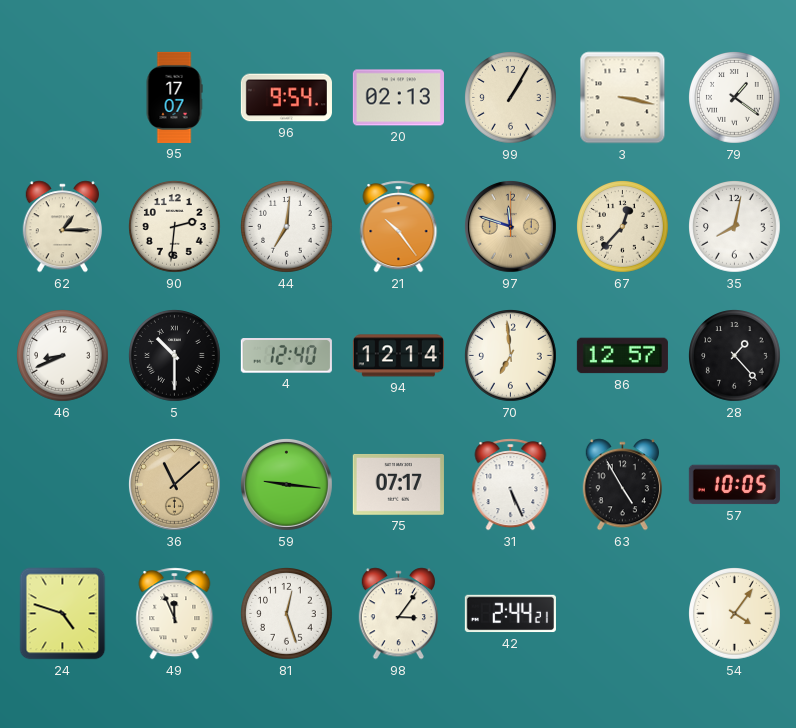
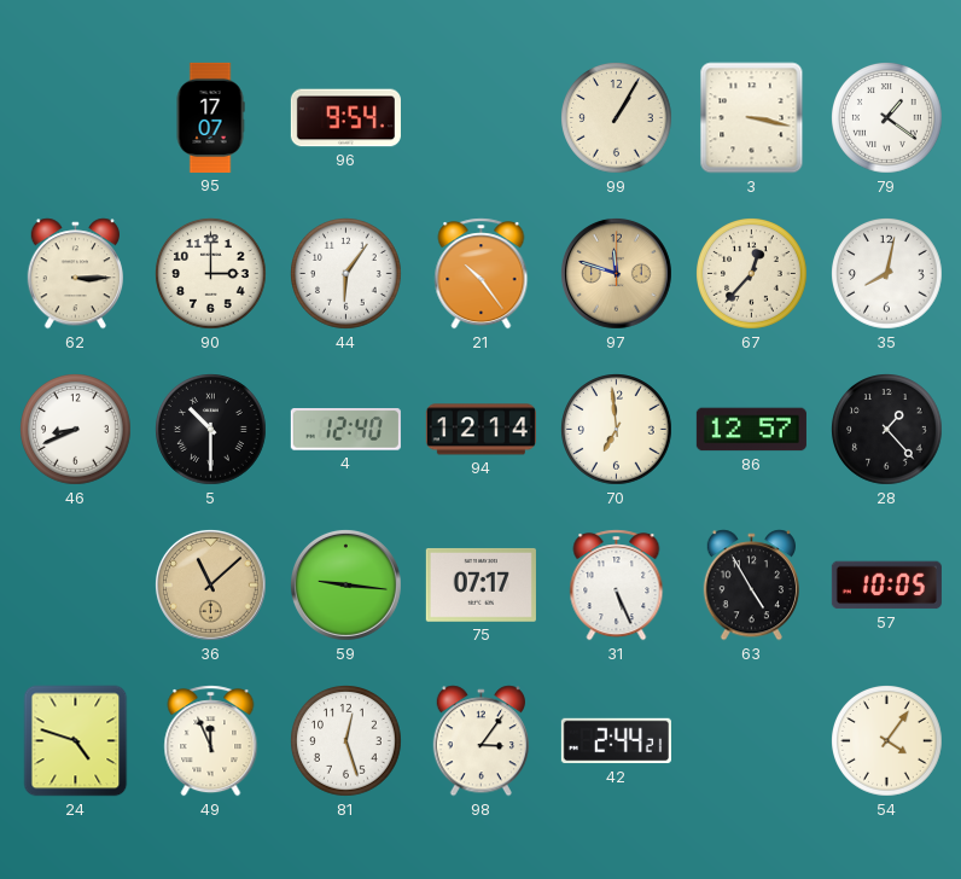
20: 02:13 -> none
62: 1:15 -> 3:15
90: 2:31 -> 3:00
44: 7:01 -> 6:06
